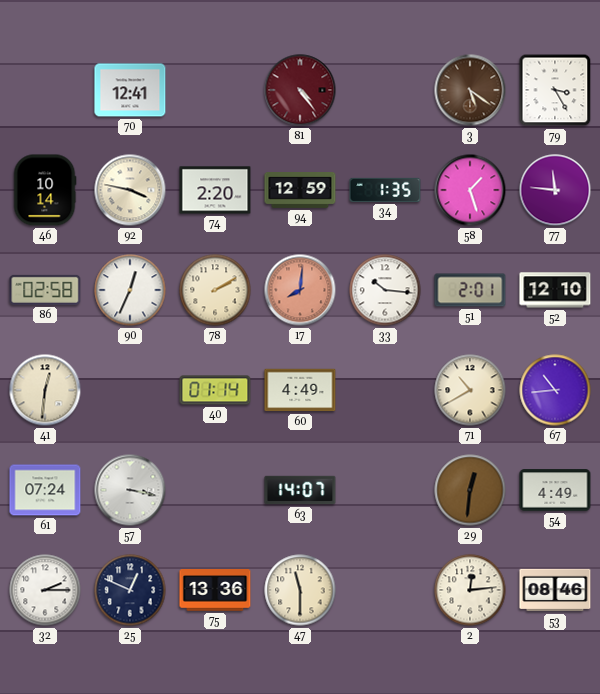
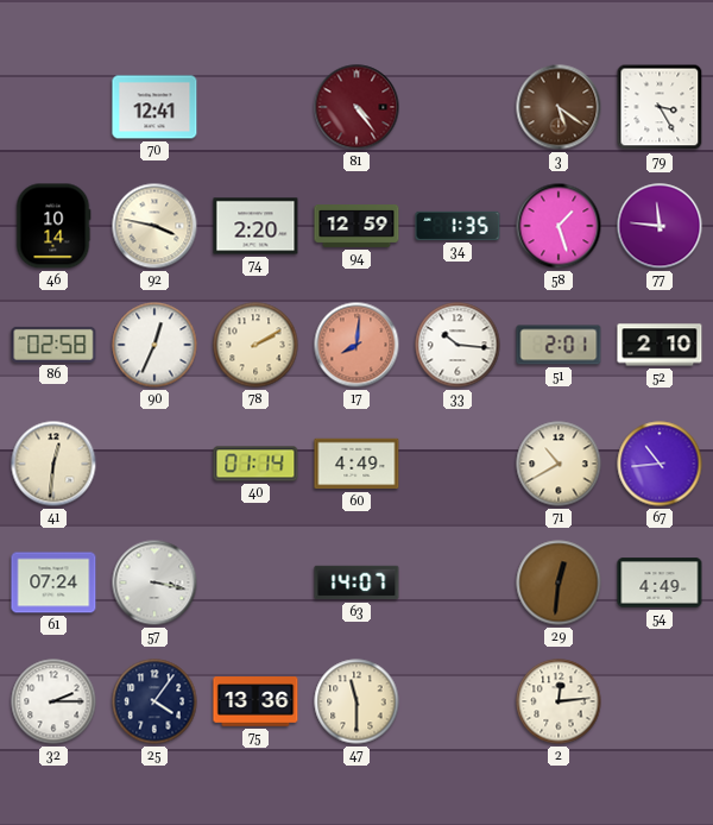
52: 12:10 -> 2:10
25: 12:49 -> 4:06
53: 08:46 -> none
